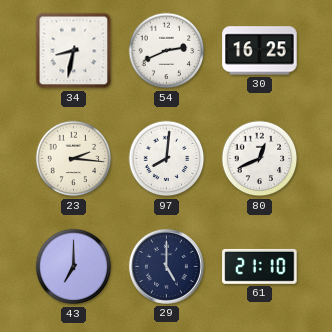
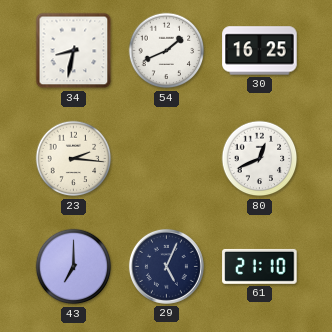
54: 2:41 -> 1:41
97: 8:01 -> none
29: 5:00 -> 5:04
